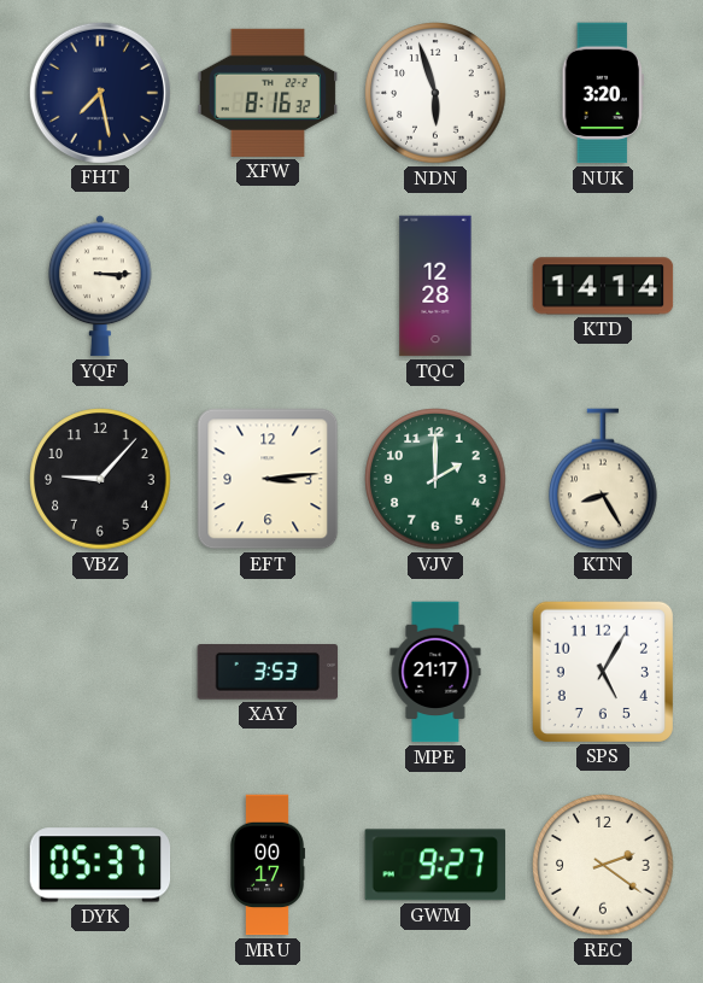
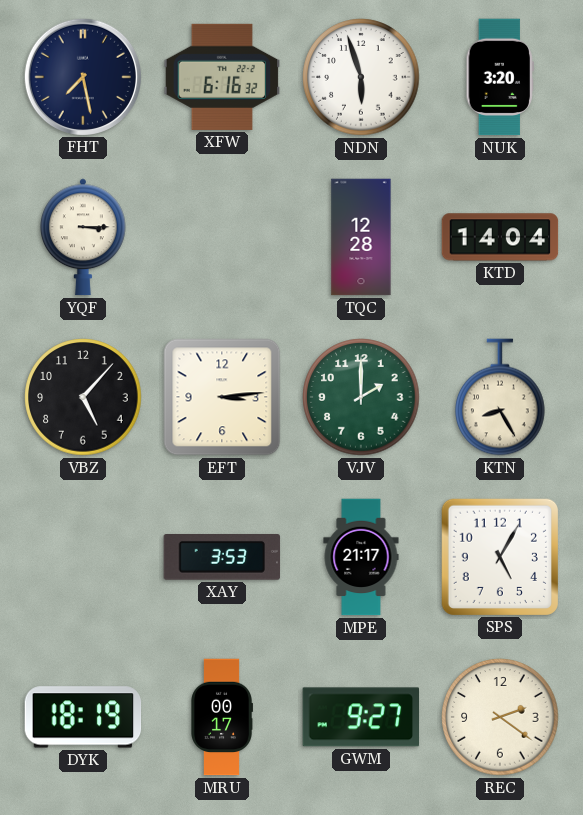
XFW: 8:16 -> 6:16
KTD: 14:14 -> 14:04
VBZ: 9:07 -> 5:07
DYK: 05:37 -> 18:19
